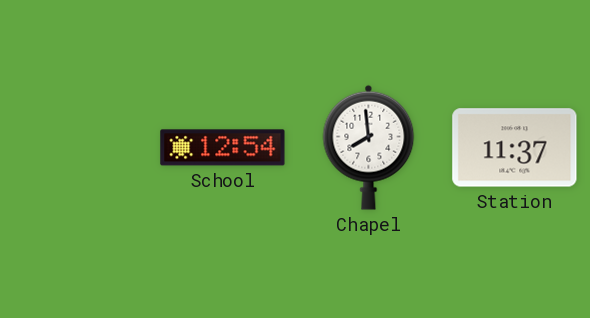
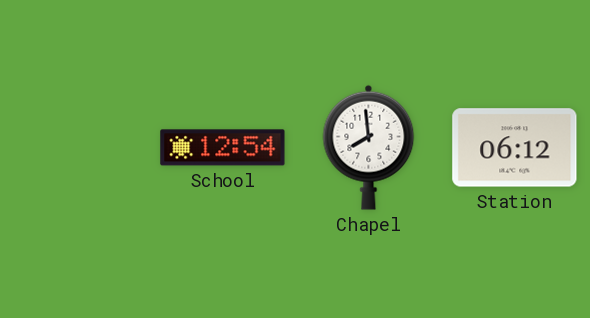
Station: 11:37 -> 06:12
